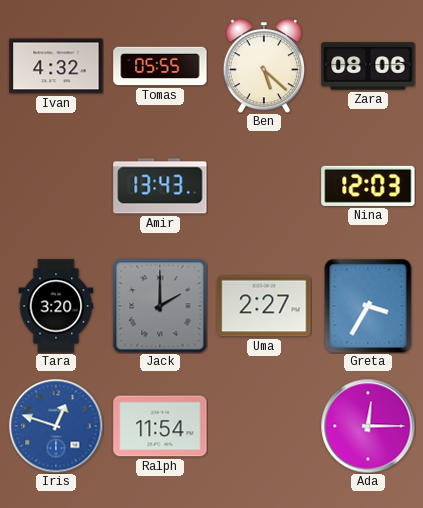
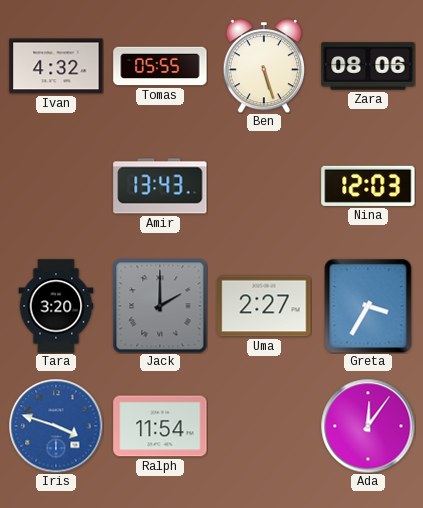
Ben: 5:22 -> 5:27
Iris: 12:48 -> 3:48
Ada: 12:15 -> 12:06
